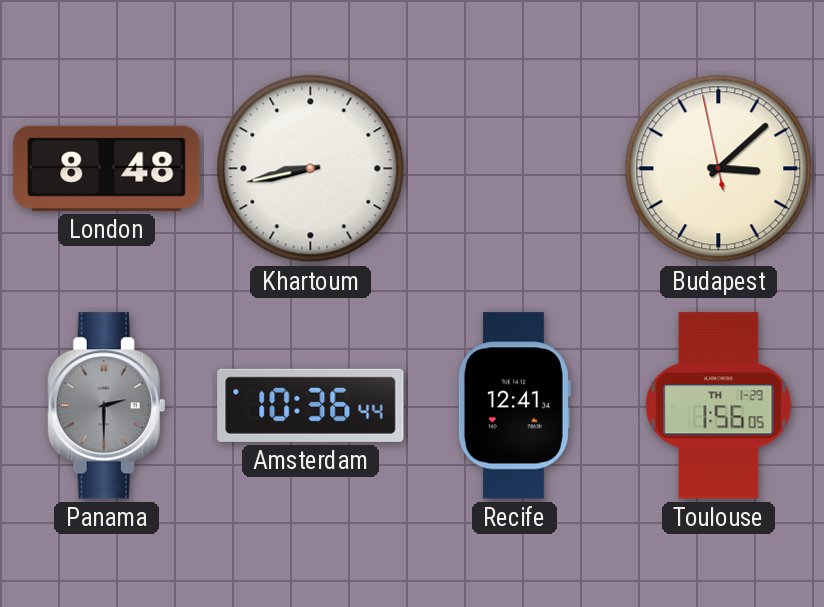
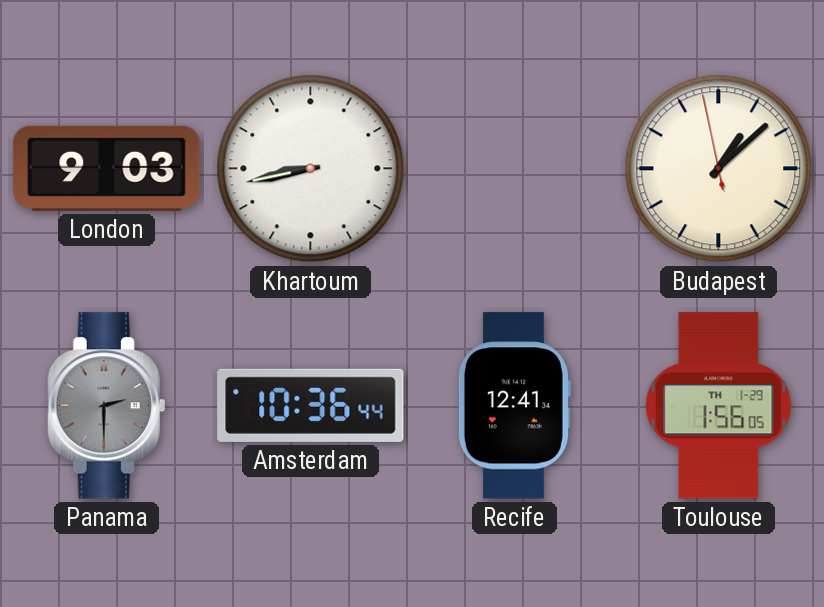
London: 8:48 -> 9:03
Budapest: 3:07 -> 1:07
